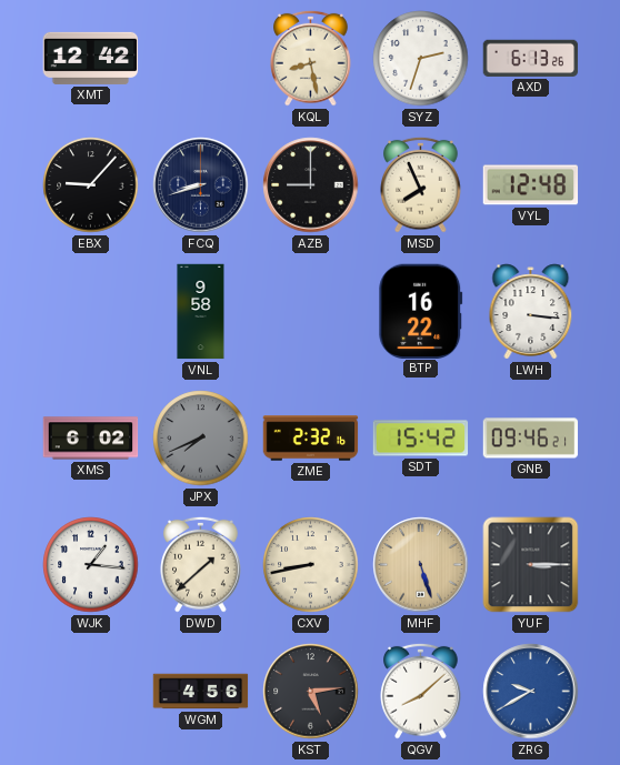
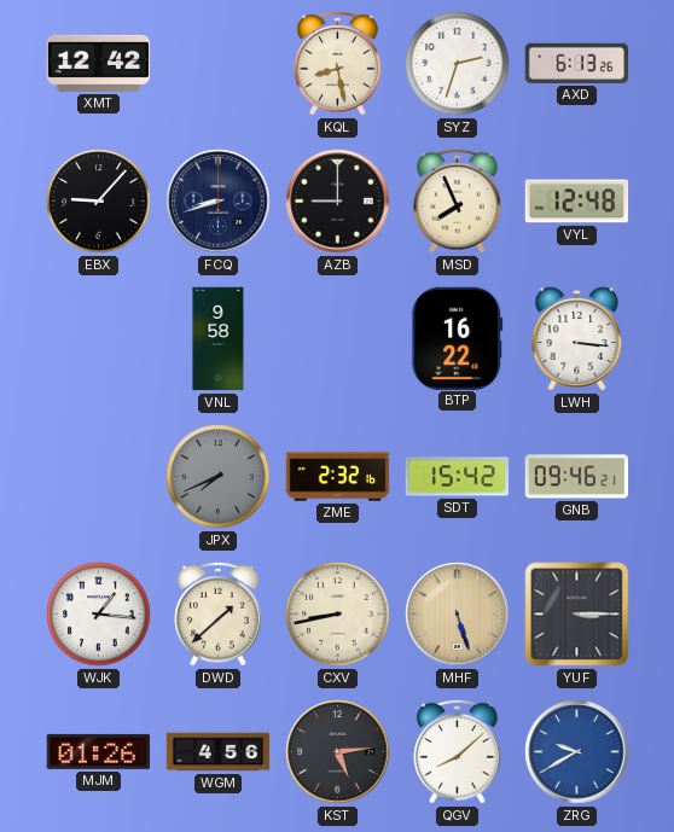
XMS: 6:02 -> none
MJM: none -> 01:26
